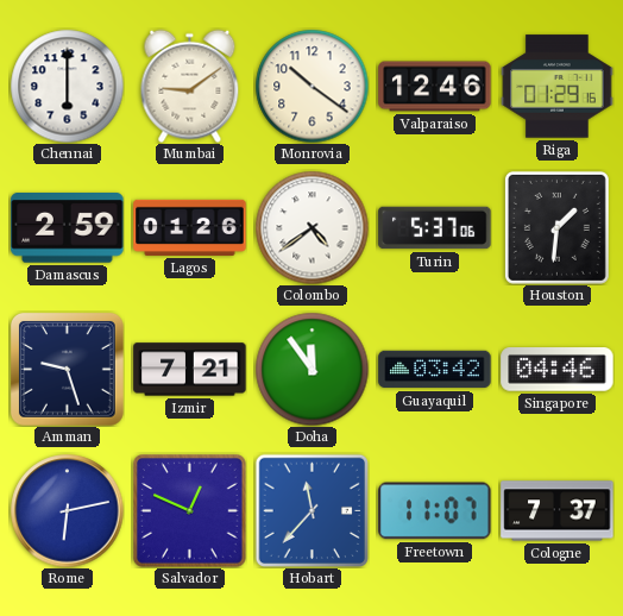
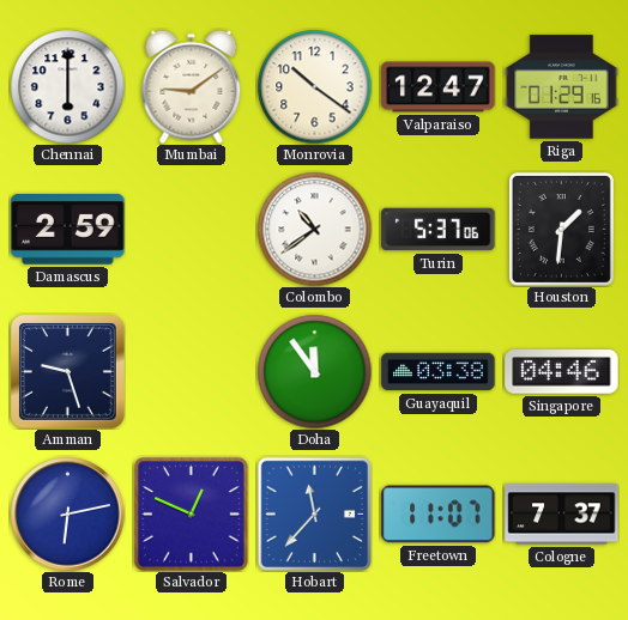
Valparaiso: 12:46 -> 12:47
Lagos: 01:26 -> none
Colombo: 4:39 -> 10:39
Izmir: 7:21 -> none
Guayaquil: 03:42 -> 03:38
